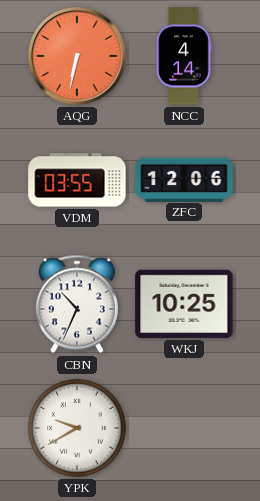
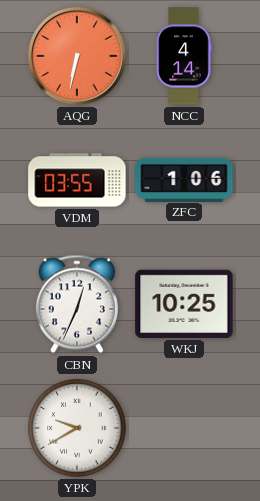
ZFC: 12:06 -> 1:06
CBN: 10:34 -> 12:34
